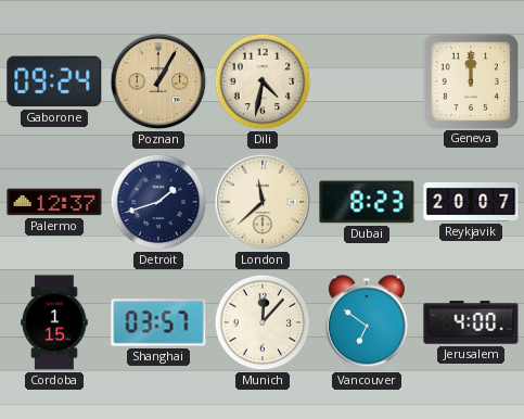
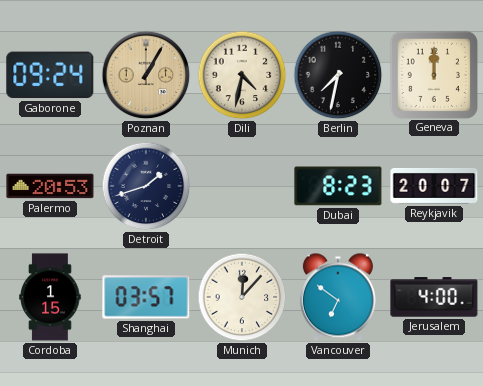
Berlin: none -> 7:32
Palermo: 12:37 -> 20:53
London: 11:38 -> none
